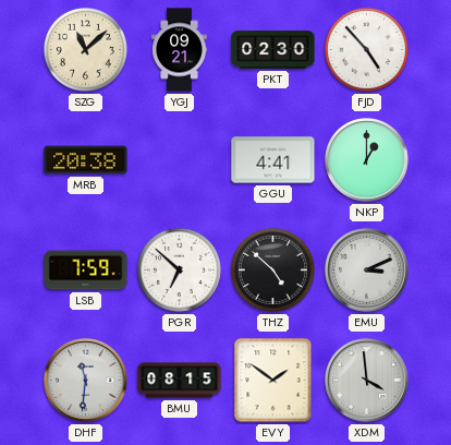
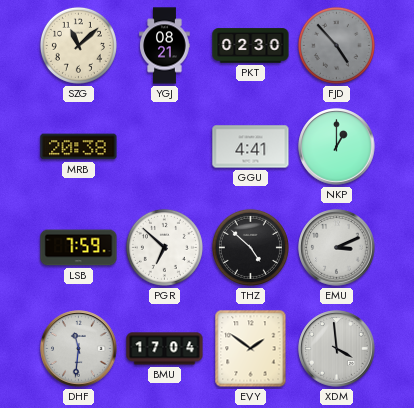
YGJ: 09:21 -> 08:21
FJD dial: white -> grey
BMU: 08:15 -> 17:04
